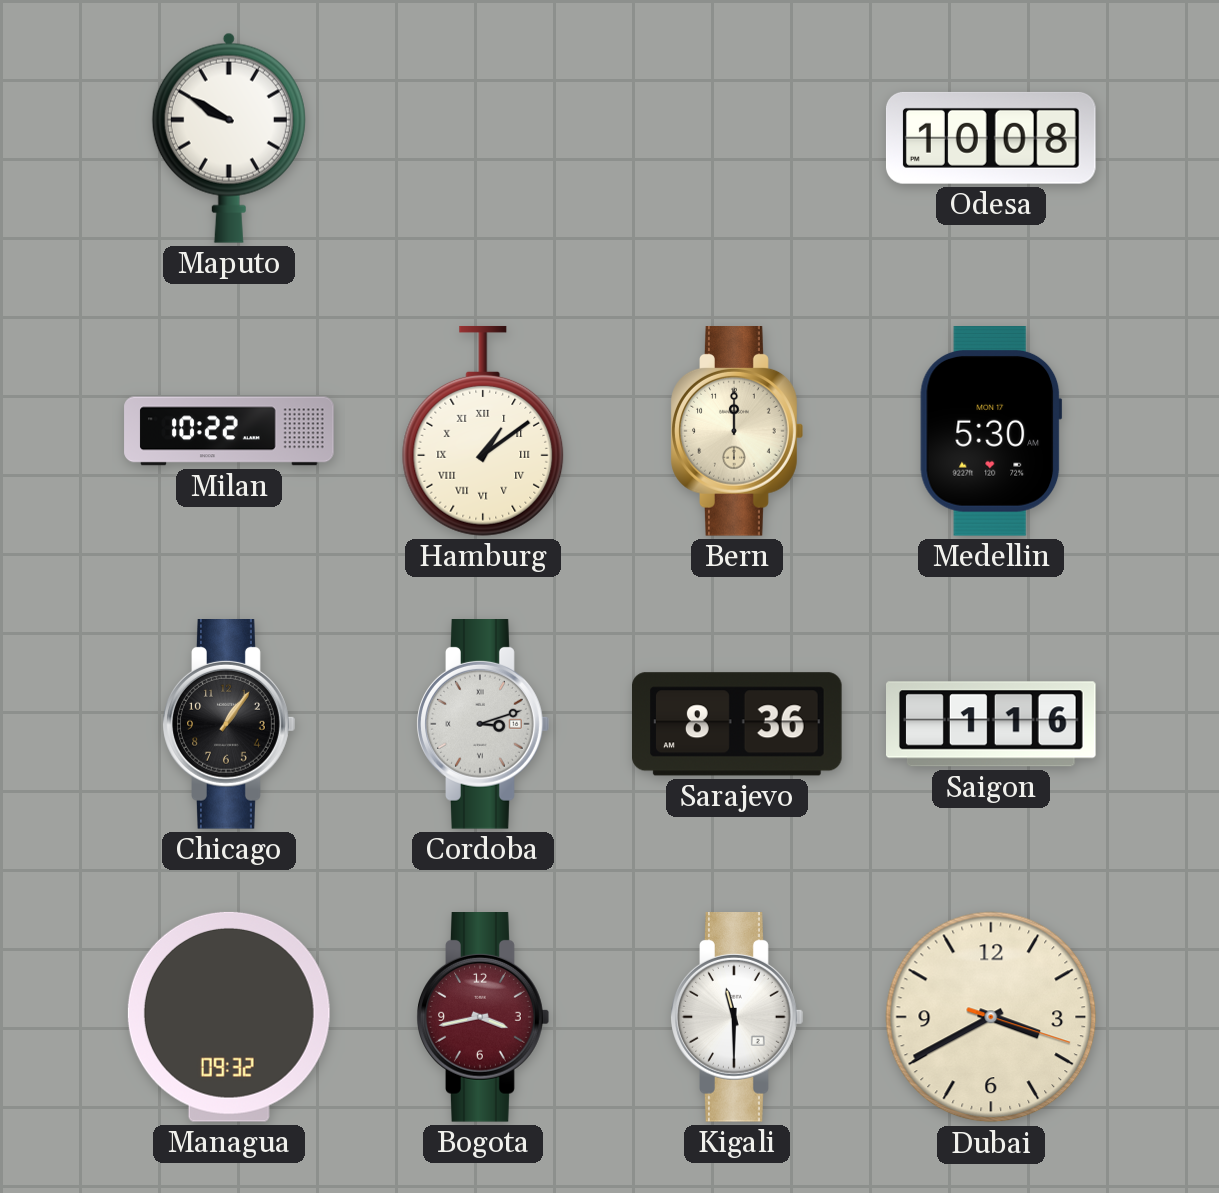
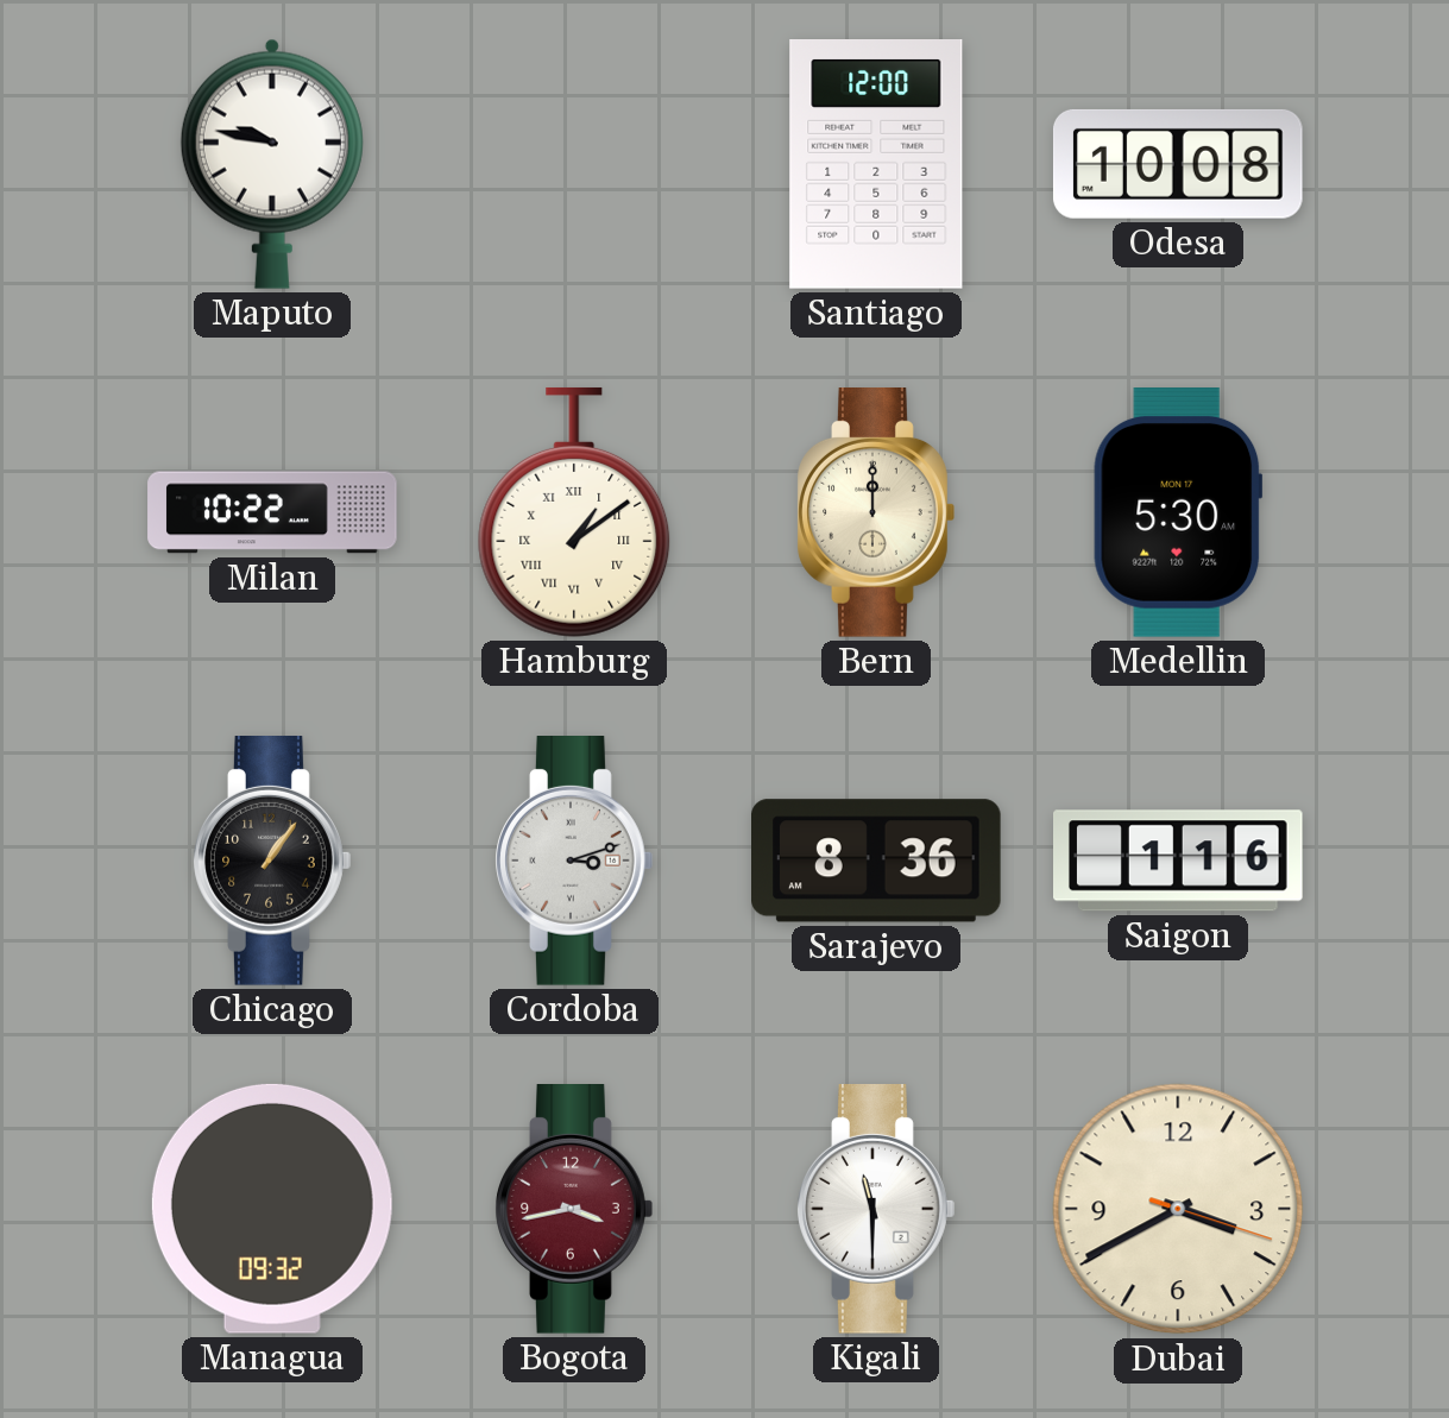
Maputo: 9:50 -> 9:47
Santiago: none -> 12:00
